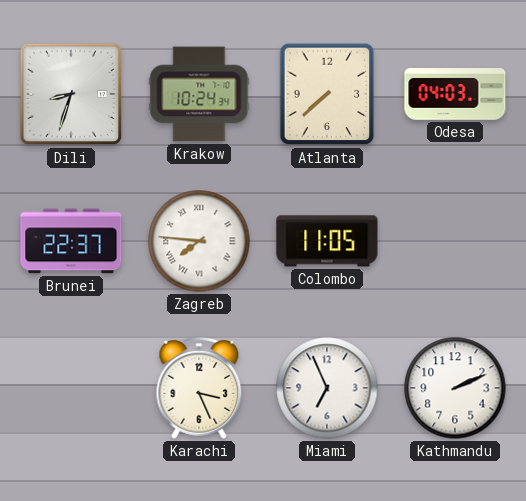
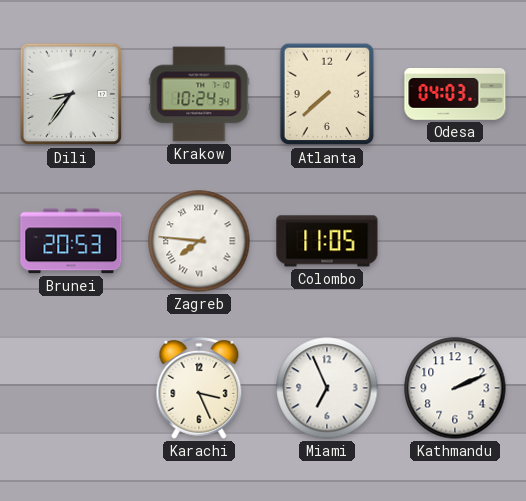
Dili: 8:33 -> 8:36
Brunei: 22:37 -> 20:53
